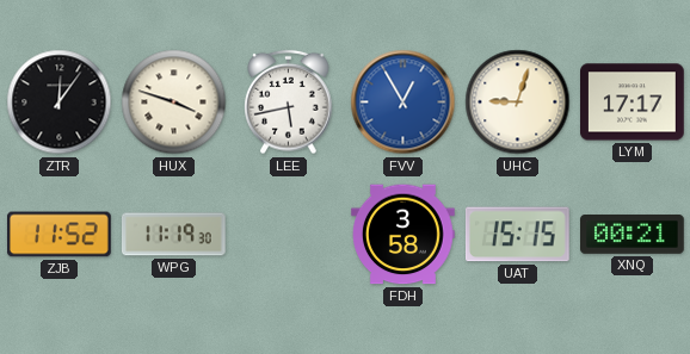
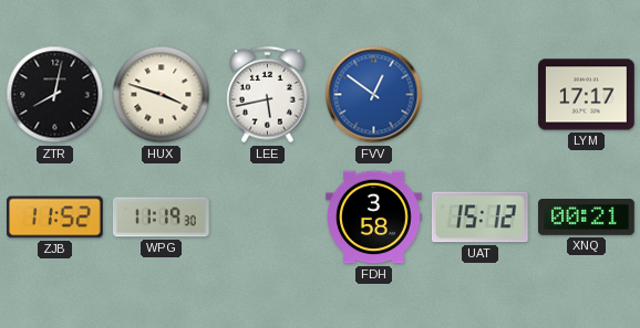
ZTR: 12:06 -> 8:02
FVV: 12:55 -> 12:51
UHC: 9:03 -> none
UAT: 15:15 -> 15:12
